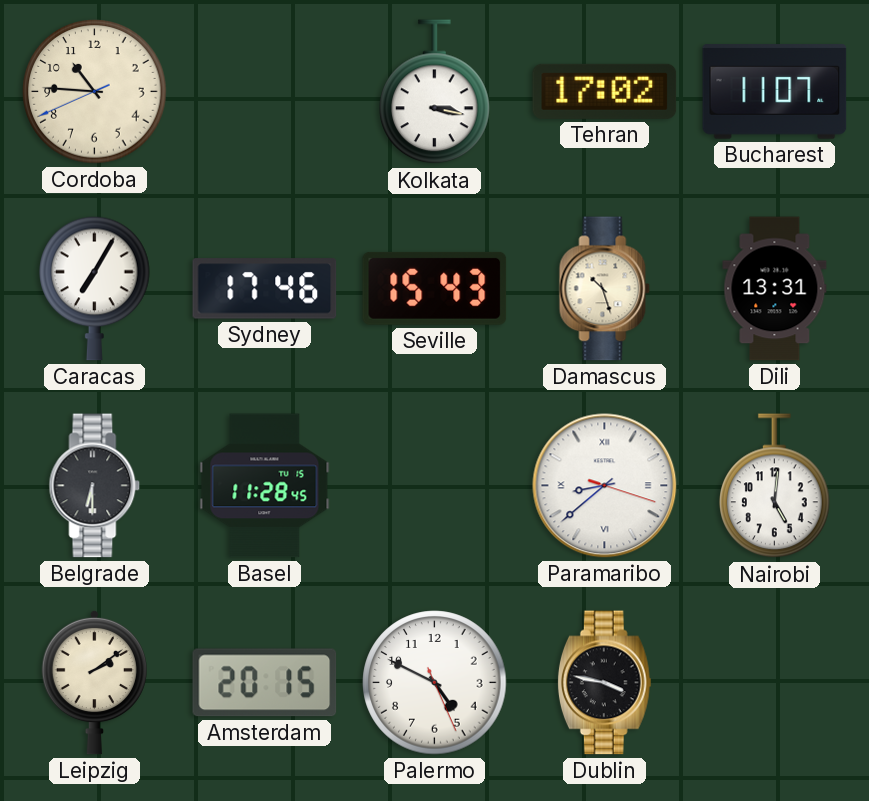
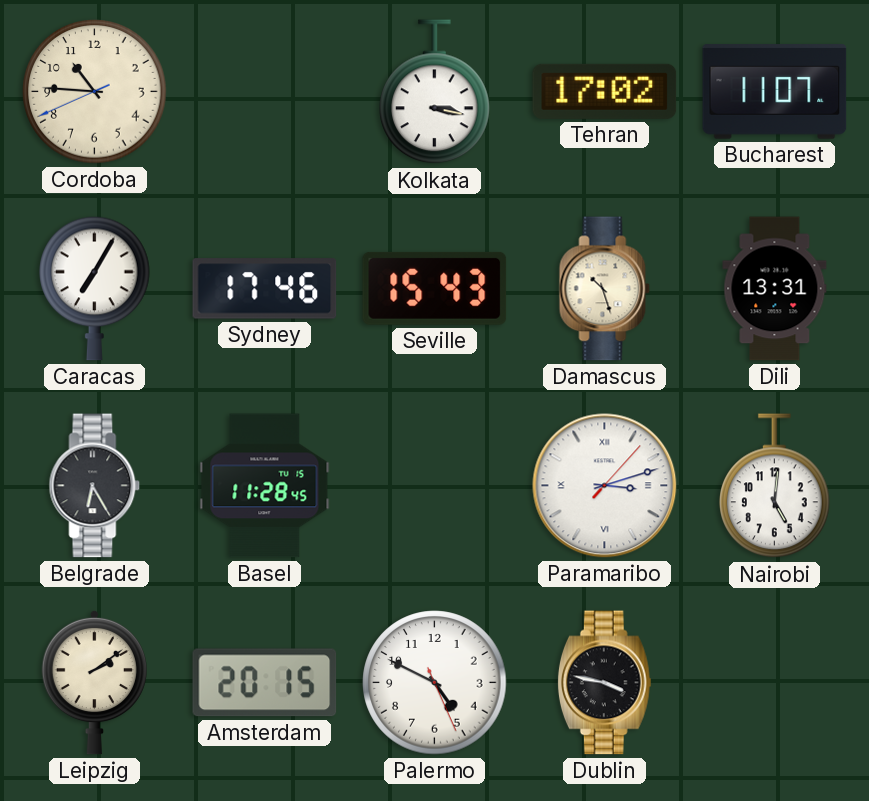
Belgrade: 6:30 -> 6:25
Paramaribo: 8:38 -> 3:12
